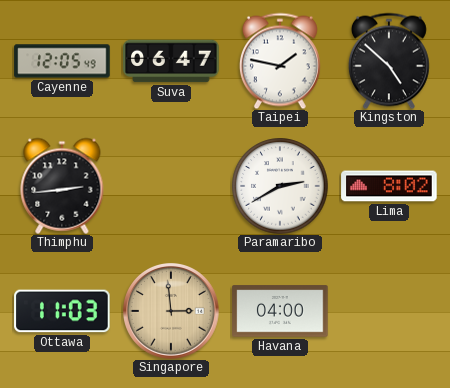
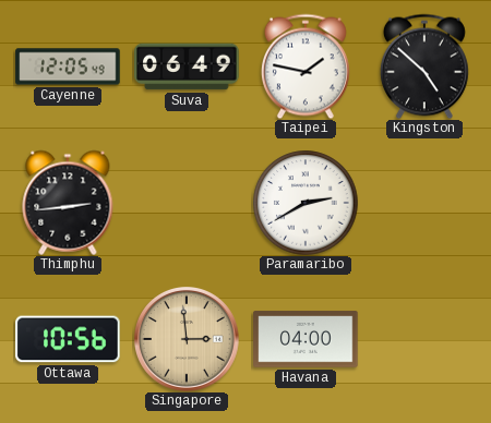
Suva: 06:47 -> 06:49
Lima: 8:02 -> none
Ottawa: 11:03 -> 10:56
